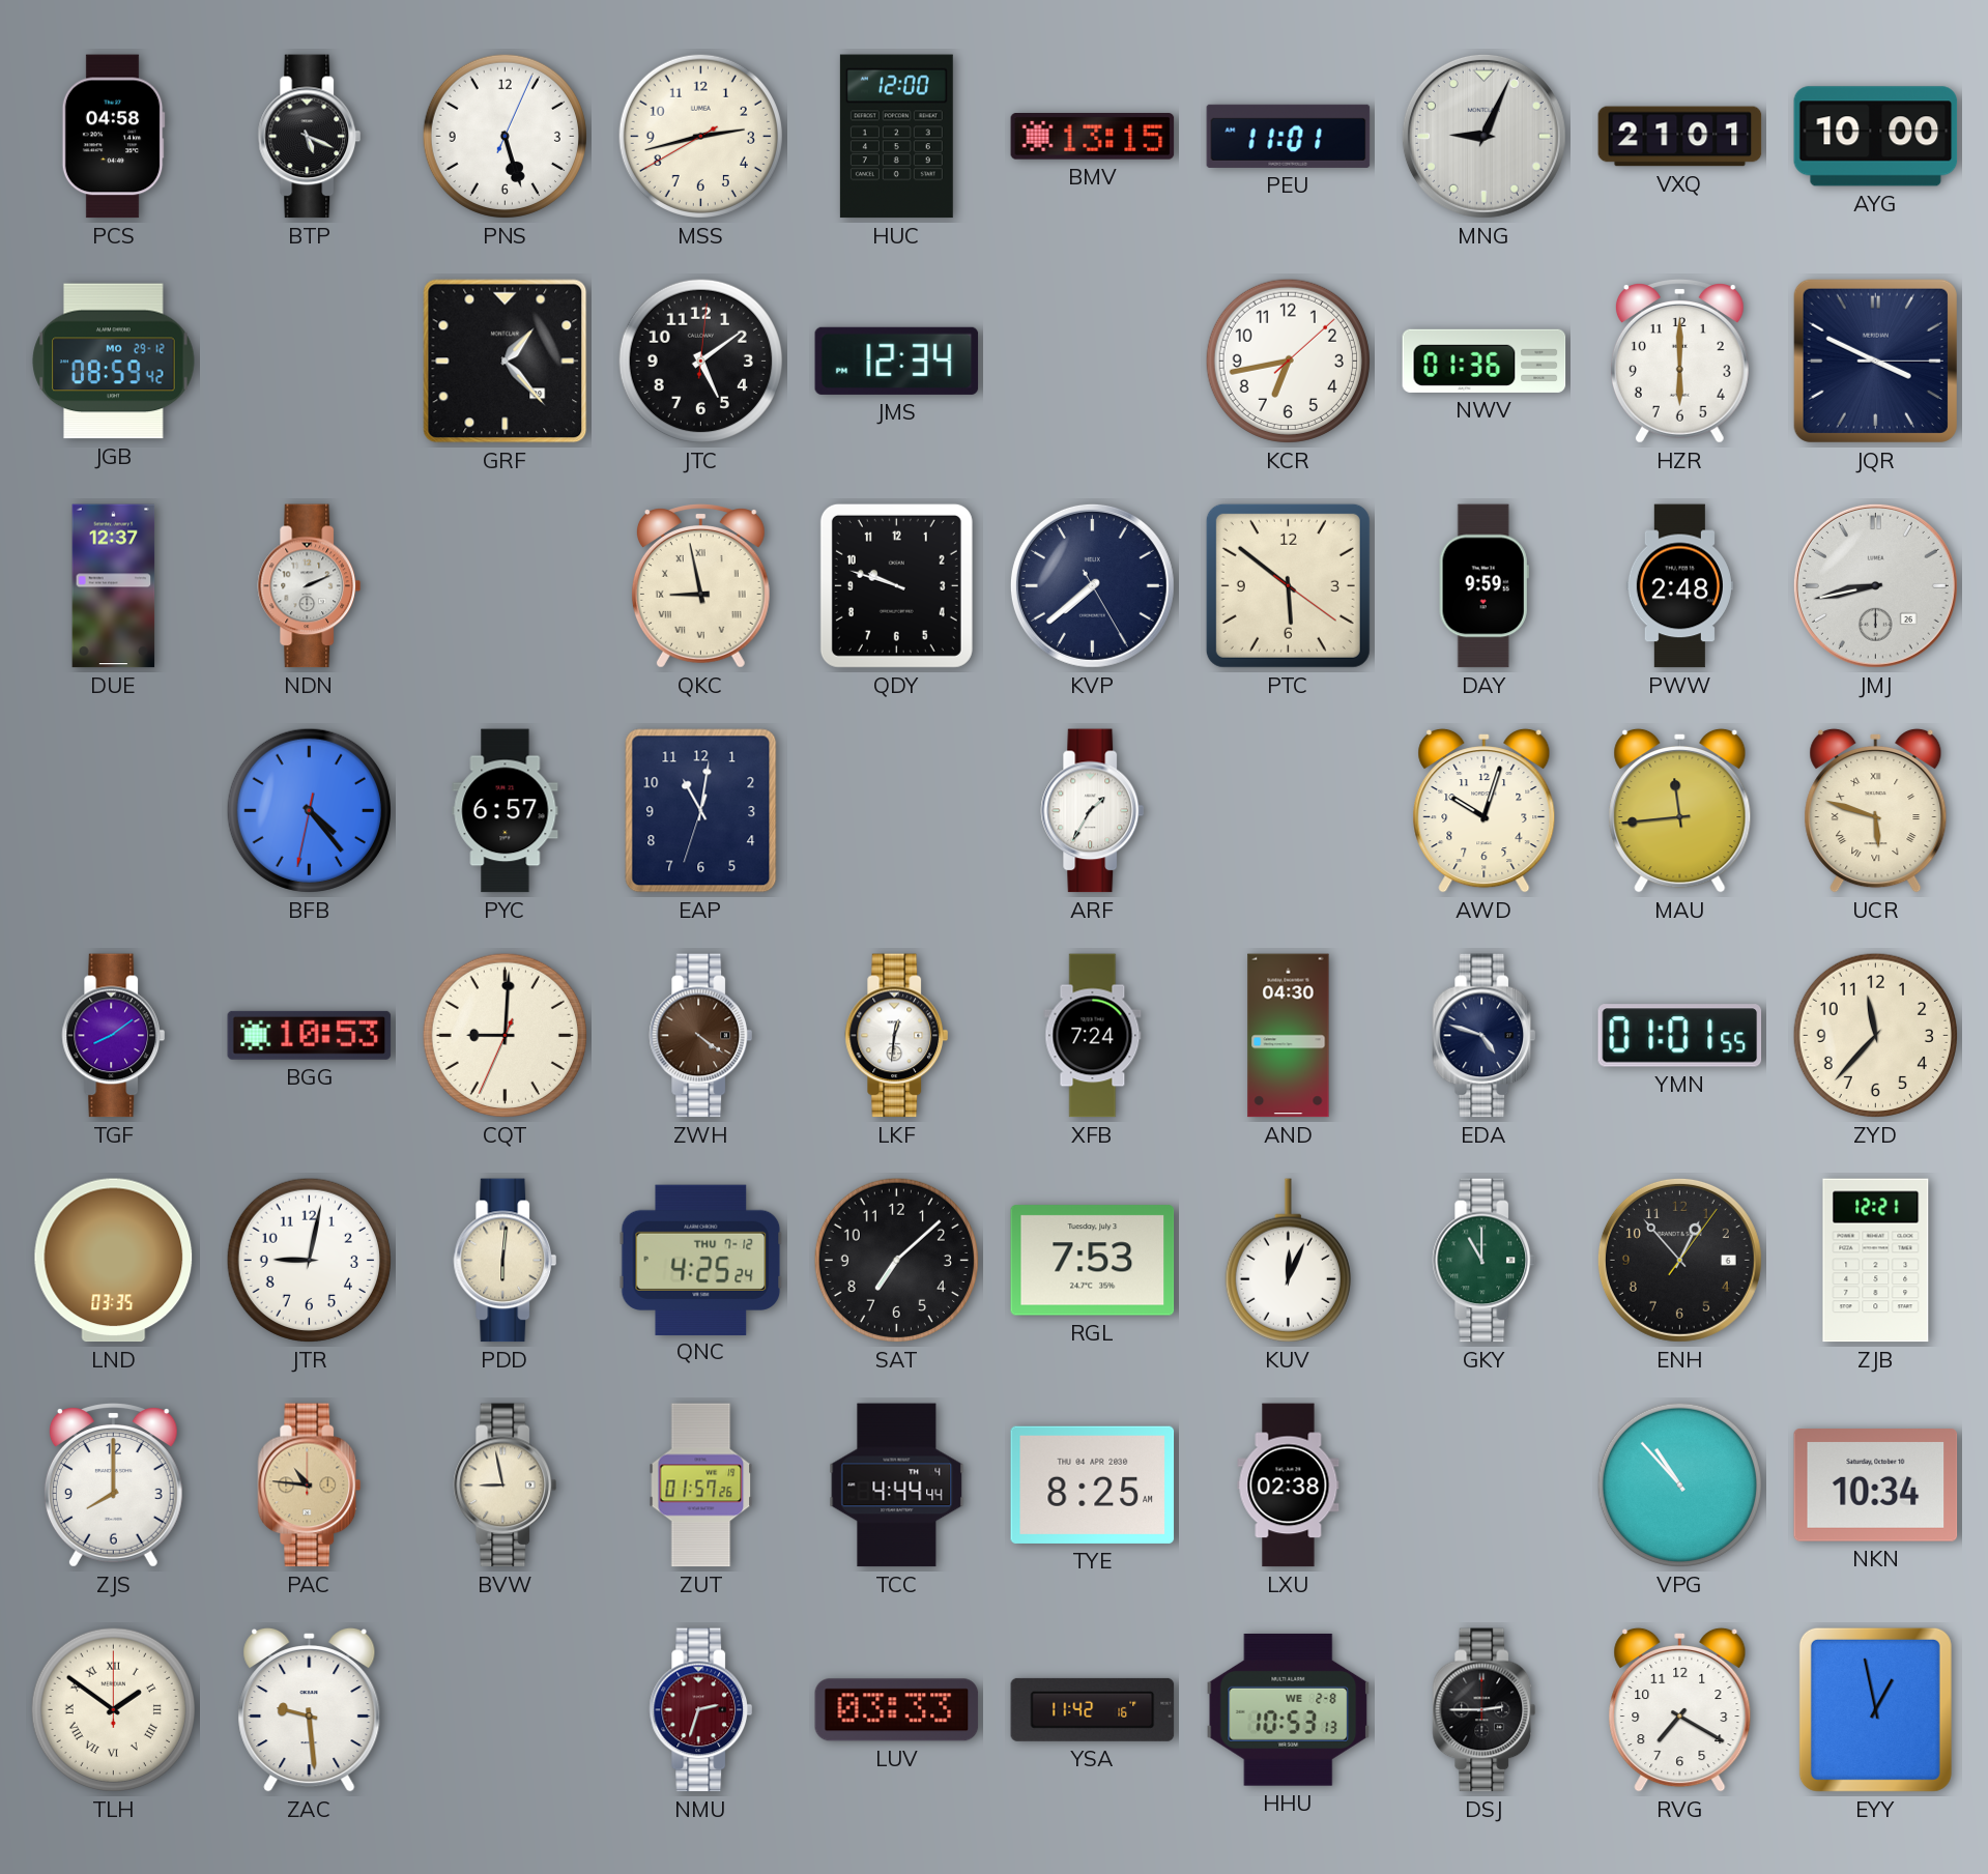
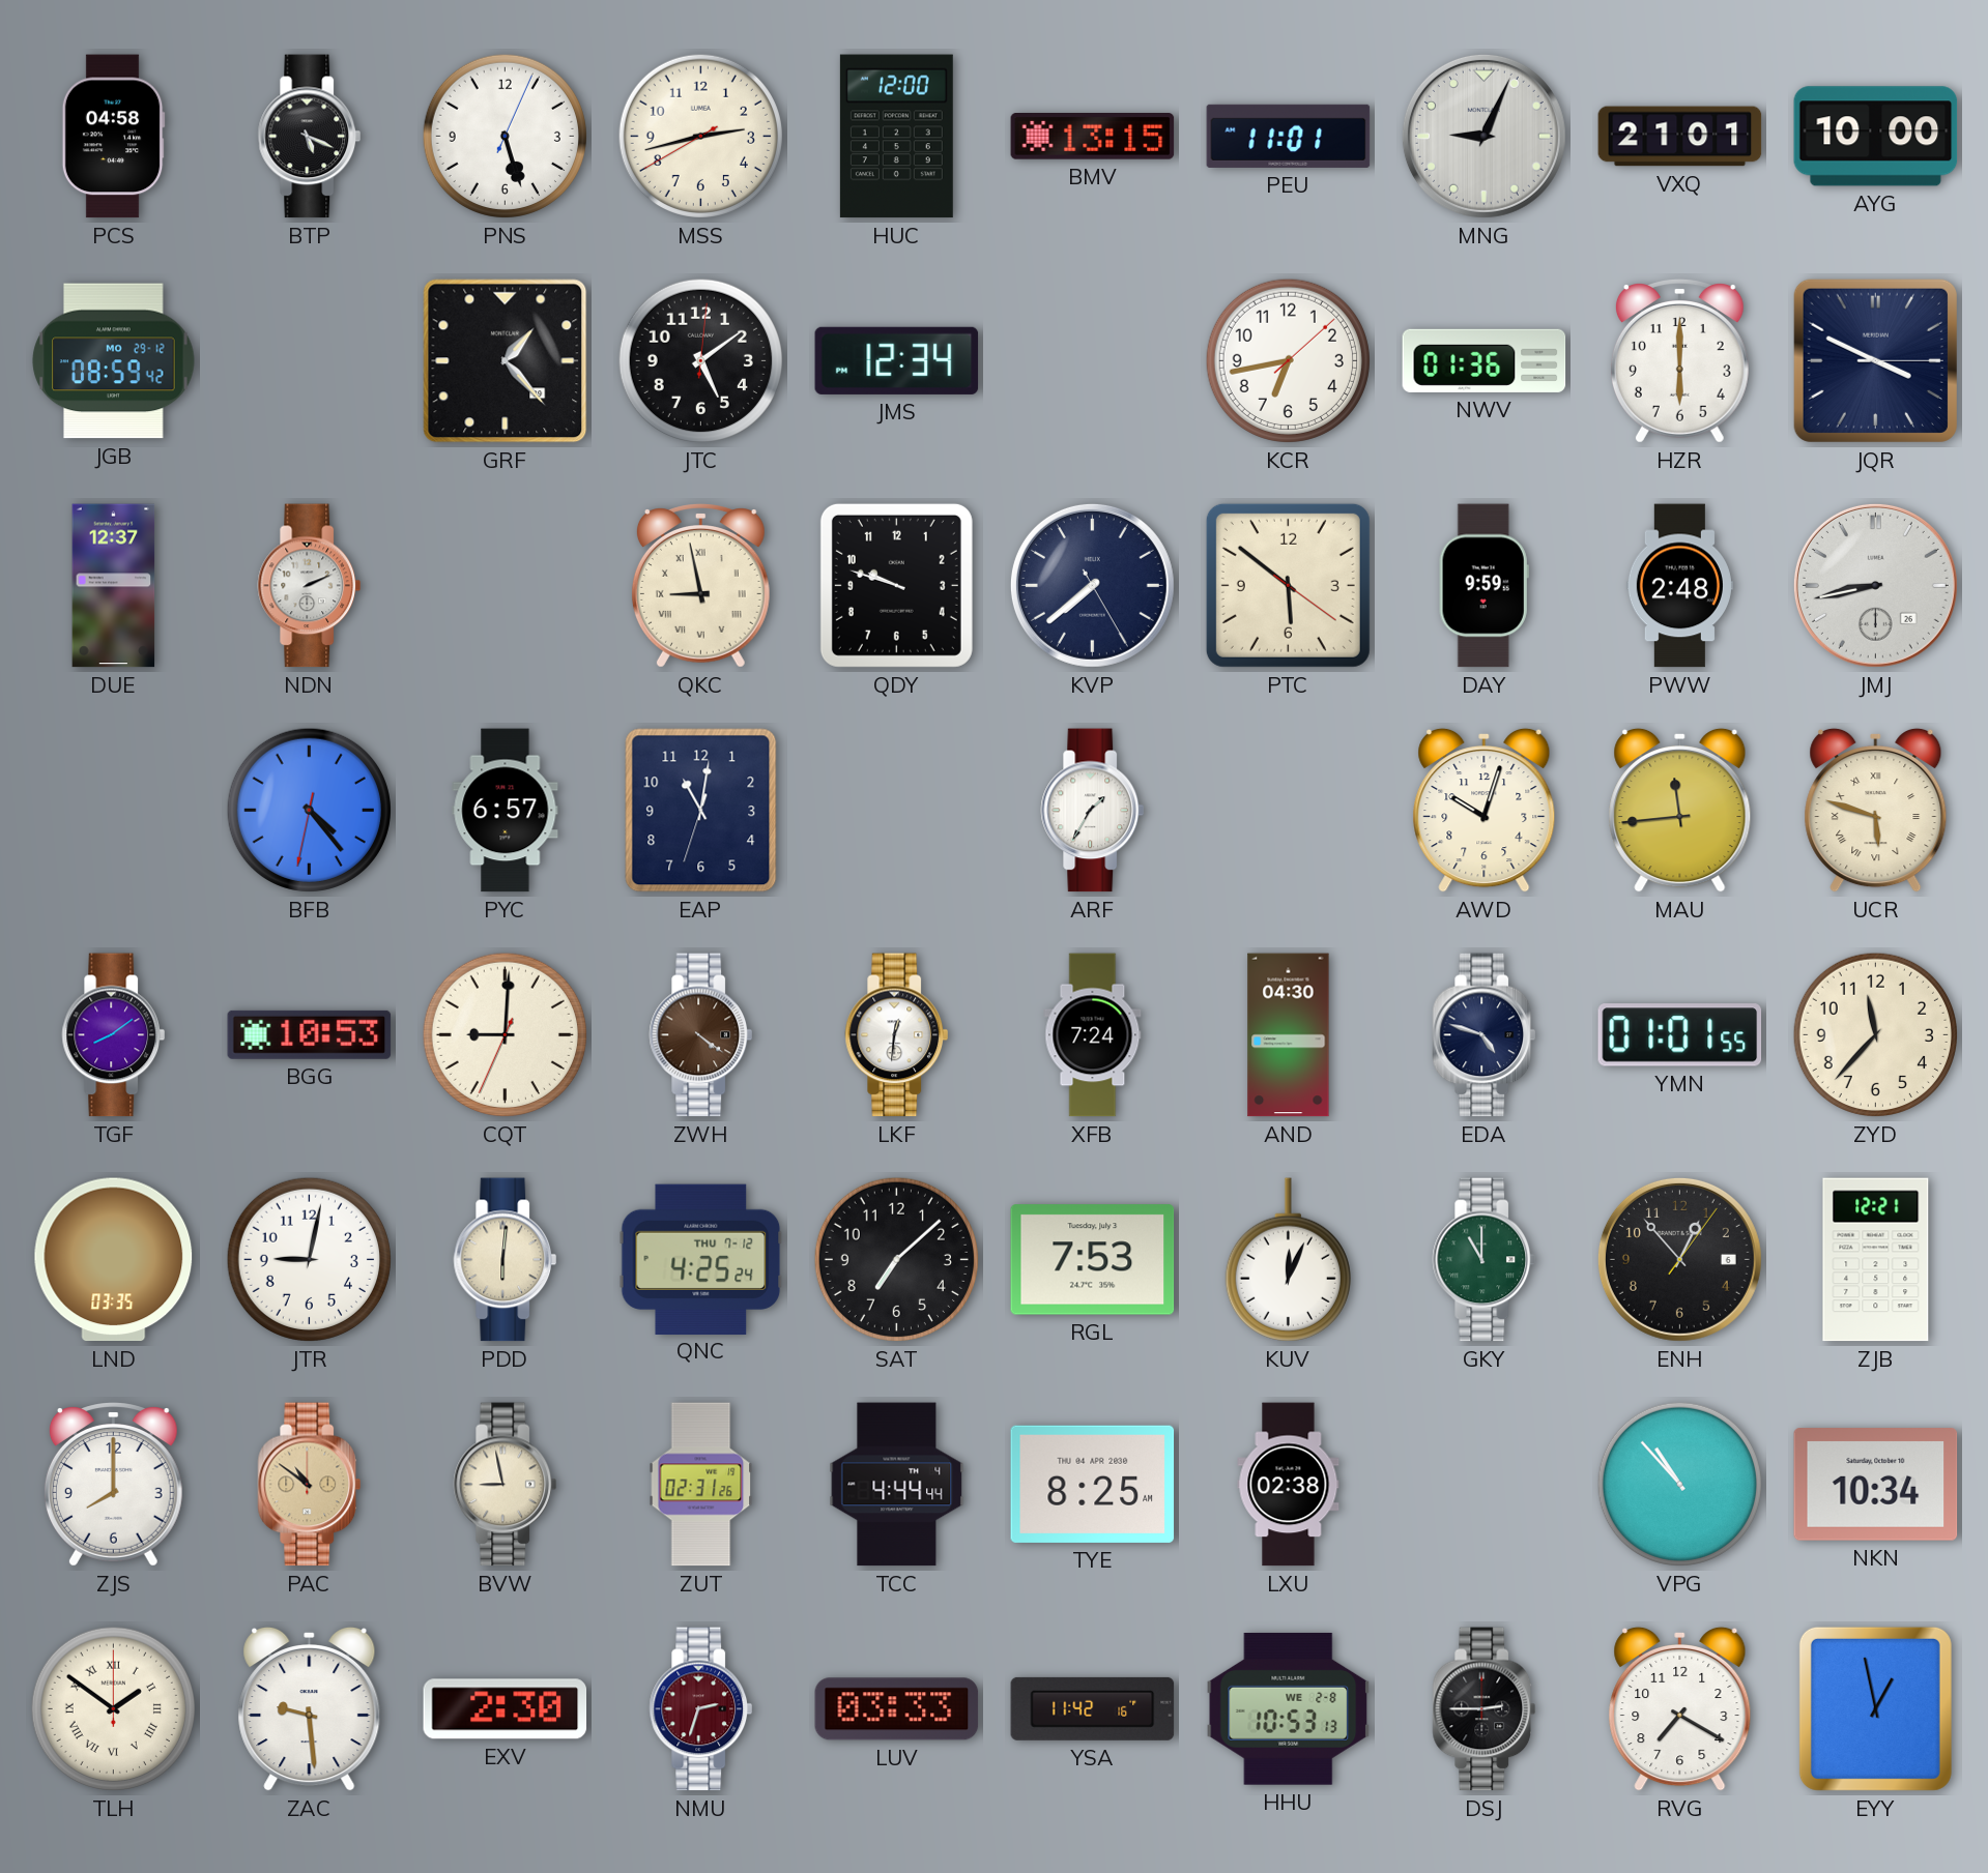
PAC: 10:46 -> 10:51
ZUT: 01:57 -> 02:31
EXV: none -> 2:30
